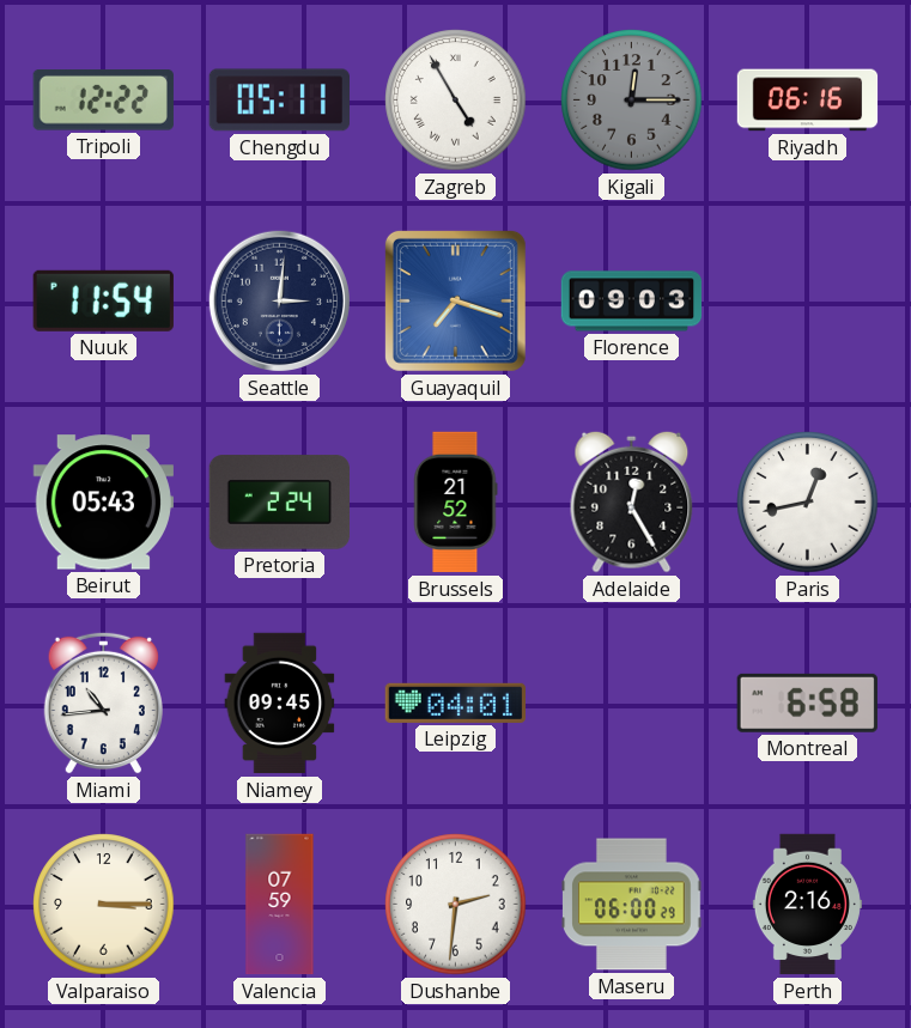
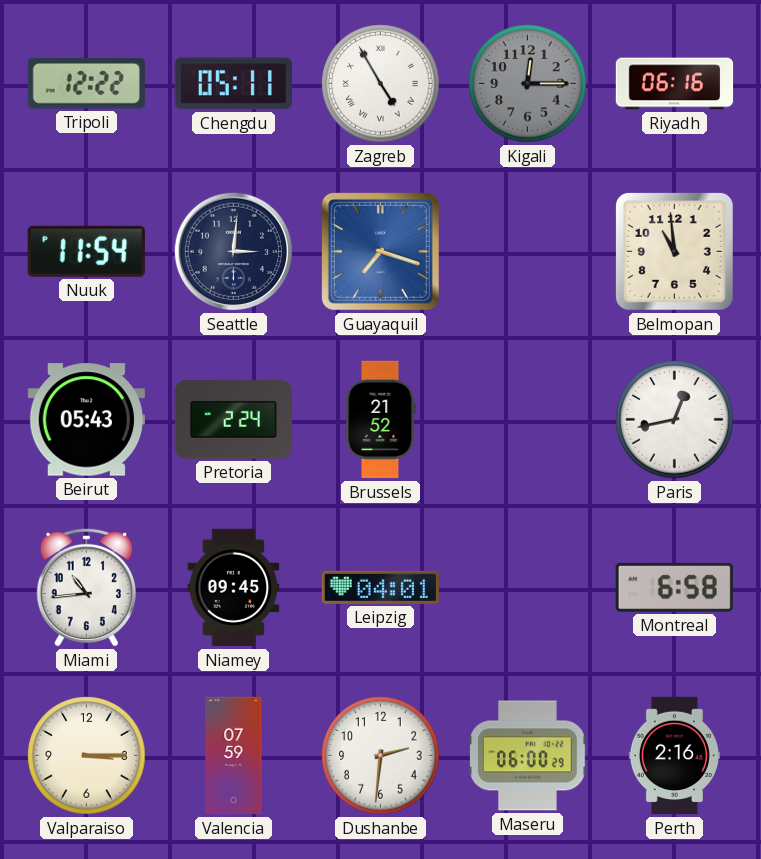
Florence: 09:03 -> none
Belmopan: none -> 10:59
Adelaide: 12:25 -> none
